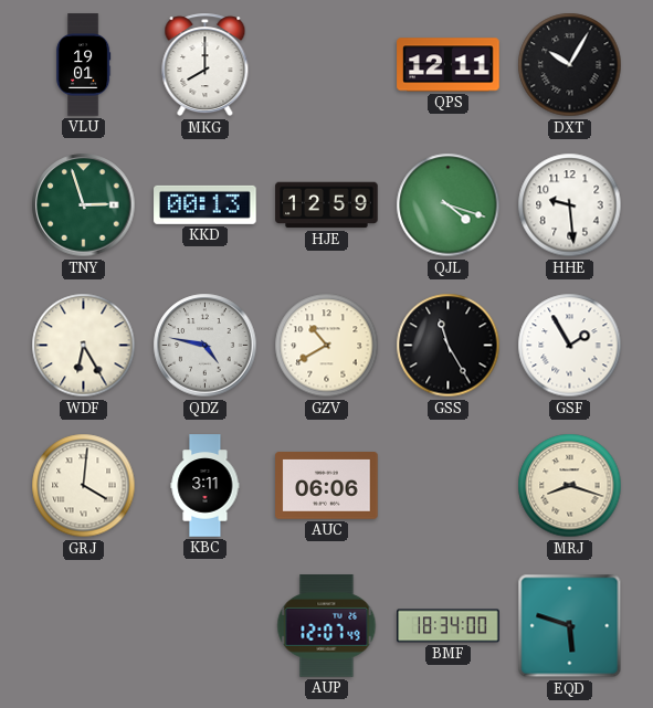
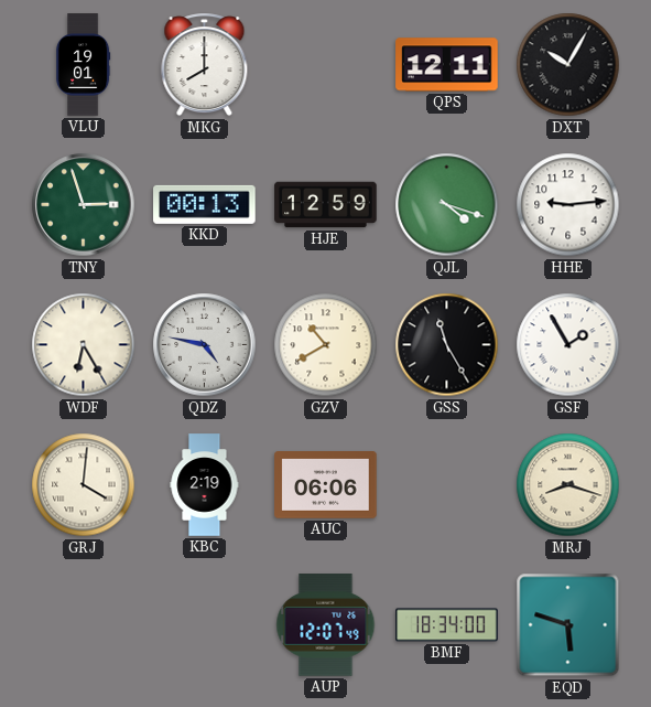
HHE: 9:29 -> 9:14
KBC: 3:11 -> 2:19
